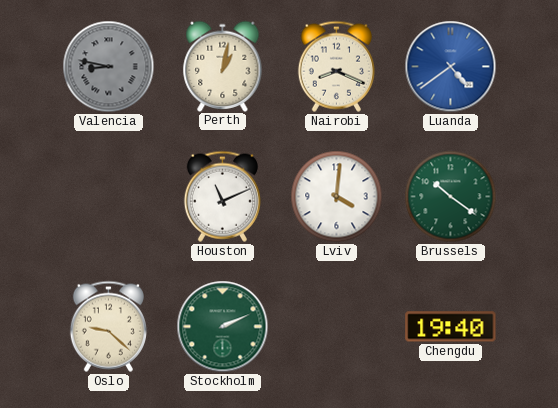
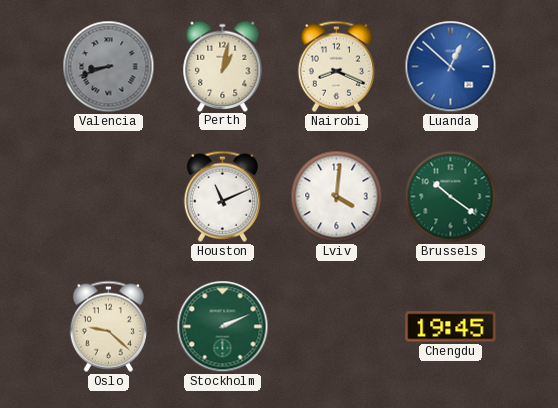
Valencia: 8:47 -> 8:42
Luanda: 4:39 -> 12:52
Chengdu: 19:40 -> 19:45
